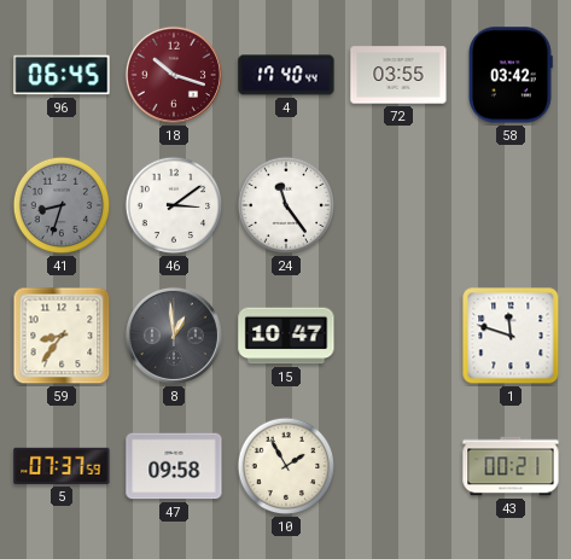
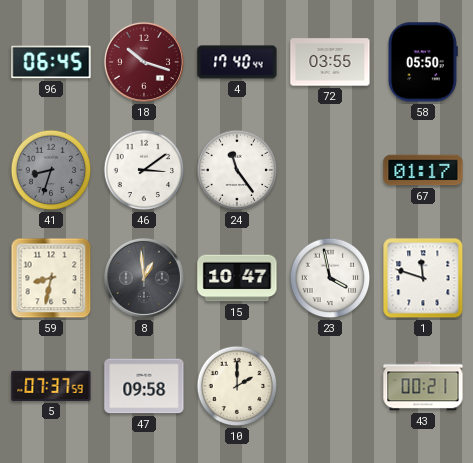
58: 03:42 -> 05:50
67: none -> 01:17
59: 8:36 -> 8:32
23: none -> 3:58
10: 1:55 -> 2:00
